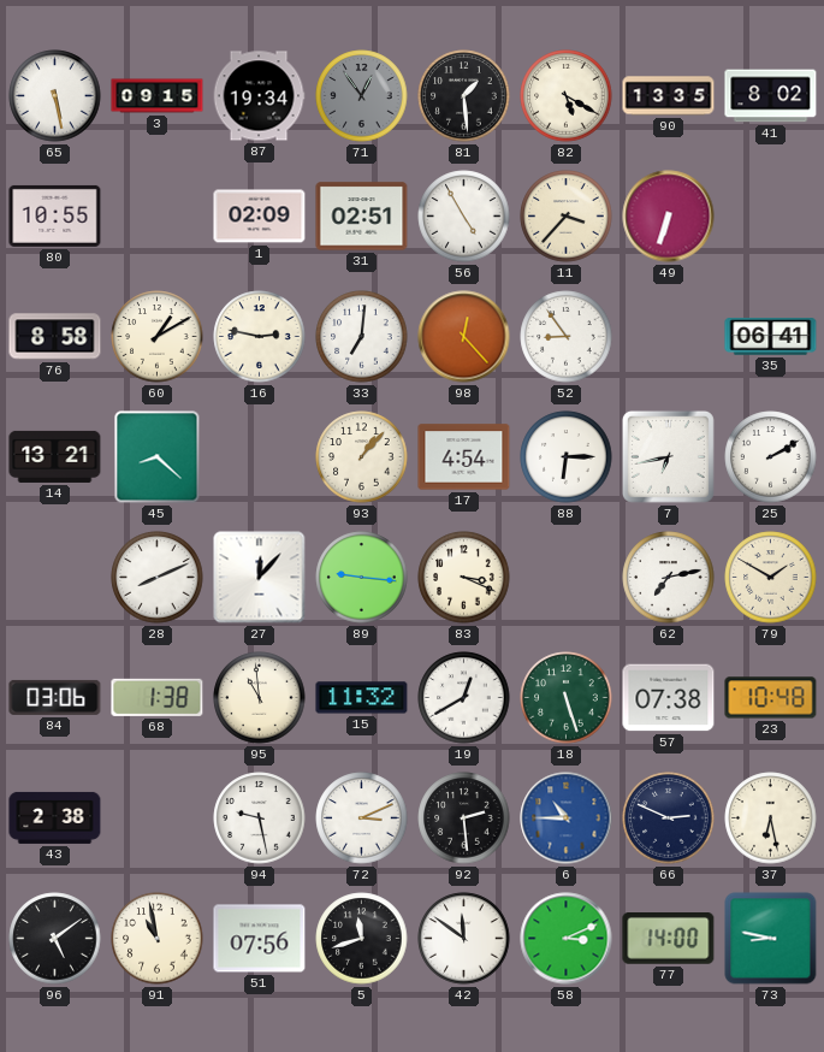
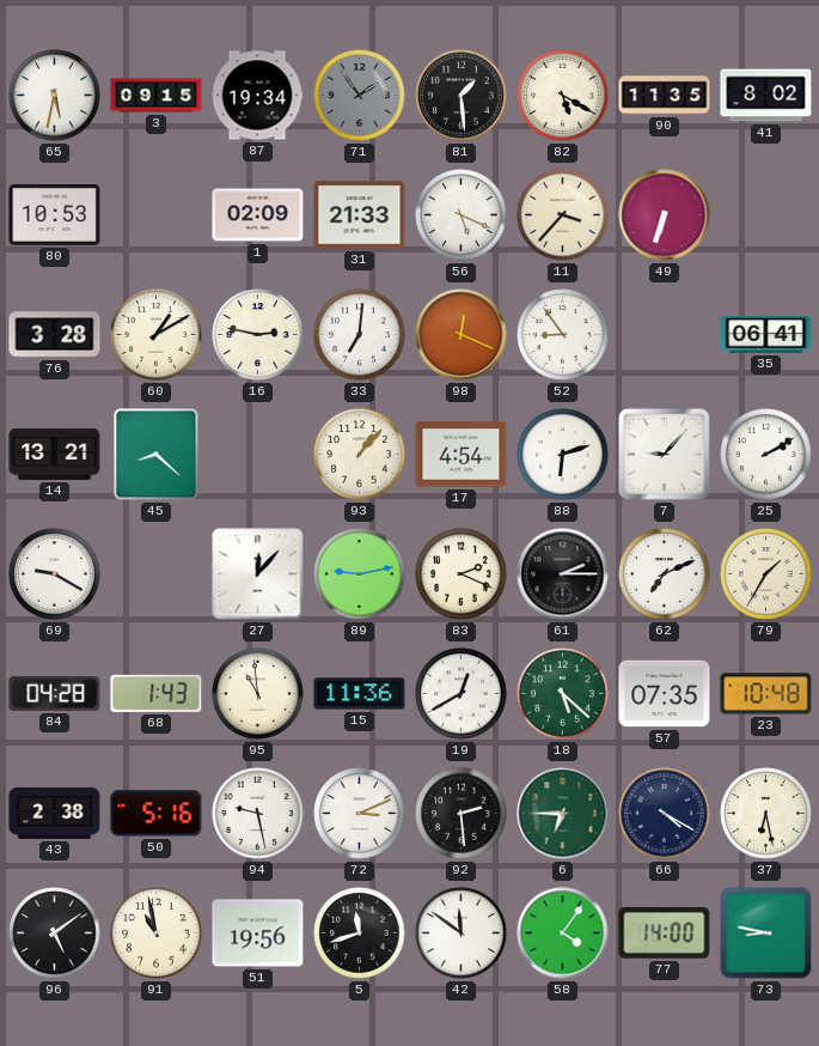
65: 5:28 -> 5:32
71: 12:54 -> 1:54
90: 13:35 -> 11:35
80: 10:55 -> 10:53
31: 02:51 -> 21:33
56: 4:55 -> 5:19
76: 8:58 -> 3:28
98: 12:23 -> 12:19
88: 6:15 -> 6:12
7: 6:43 -> 9:07
69: none -> 9:20
28: 8:11 -> none
89: 9:16 -> 9:13
83: 3:19 -> 2:19
61: none -> 2:15
62: 7:13 -> 7:11
79: 1:50 -> 1:35
84: 03:06 -> 04:28
68: 1:38 -> 1:43
15: 11:32 -> 11:36
18: 5:27 -> 5:22
57: 07:38 -> 07:35
50: none -> 5:16
6: 10:45 -> 6:45
6 dial: blue -> green
66: 2:49 -> 4:20
51: 07:56 -> 19:56
58: 3:11 -> 4:06
